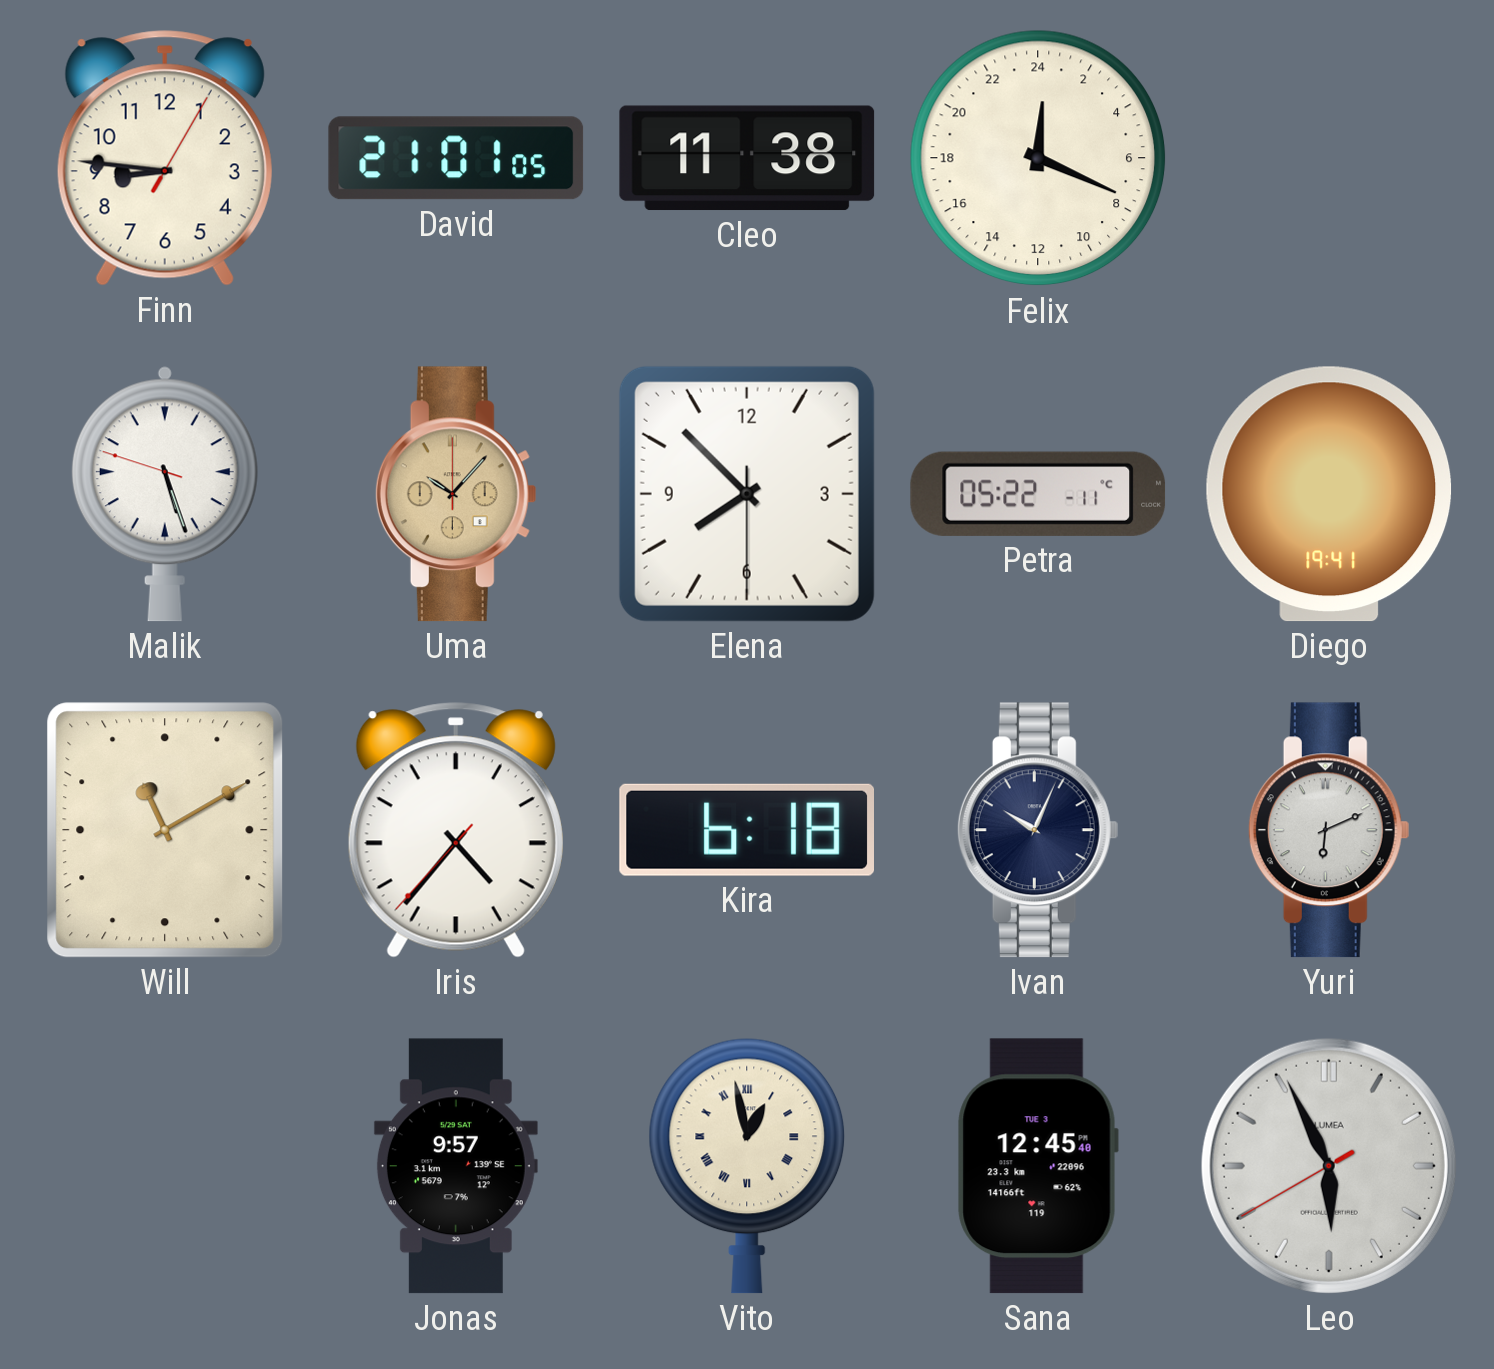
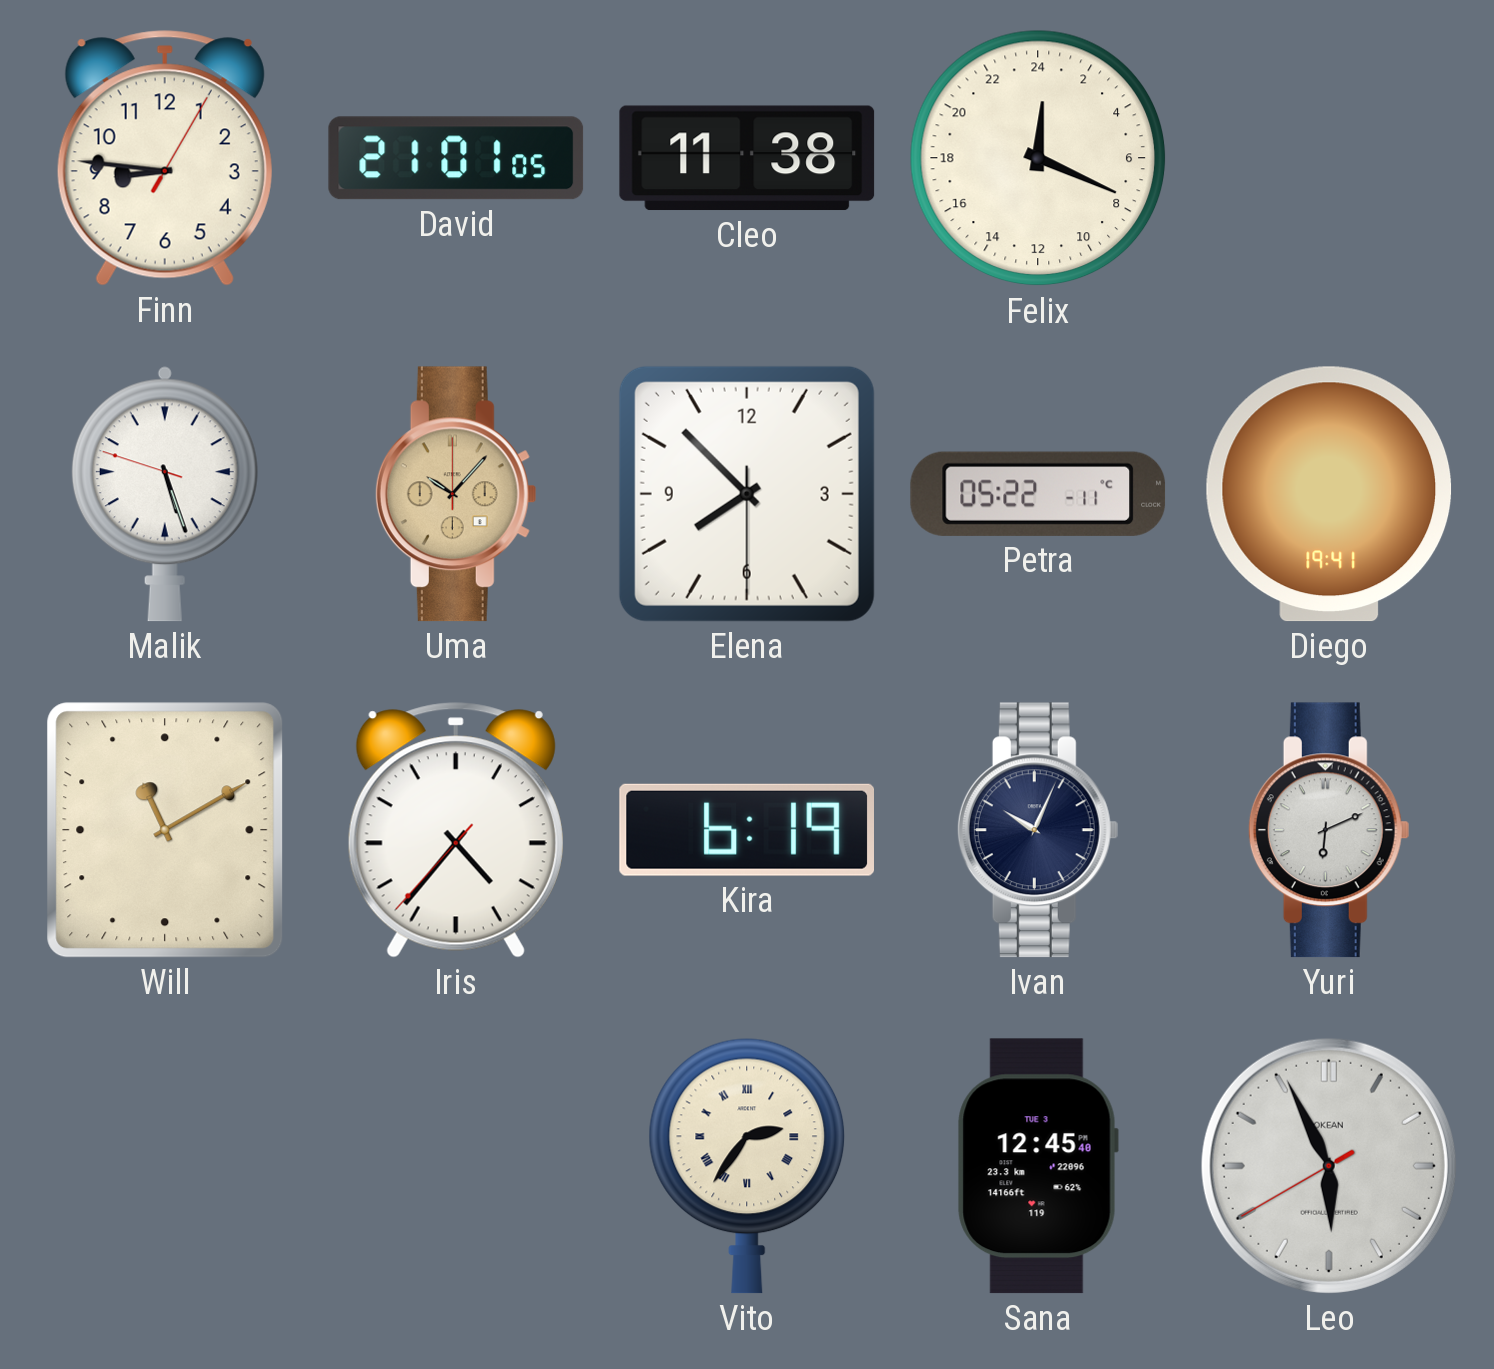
Kira: 6:18 -> 6:19
Jonas: 9:57 -> none
Vito: 12:58 -> 2:36
Leo brand: LUMEA -> OKEAN
